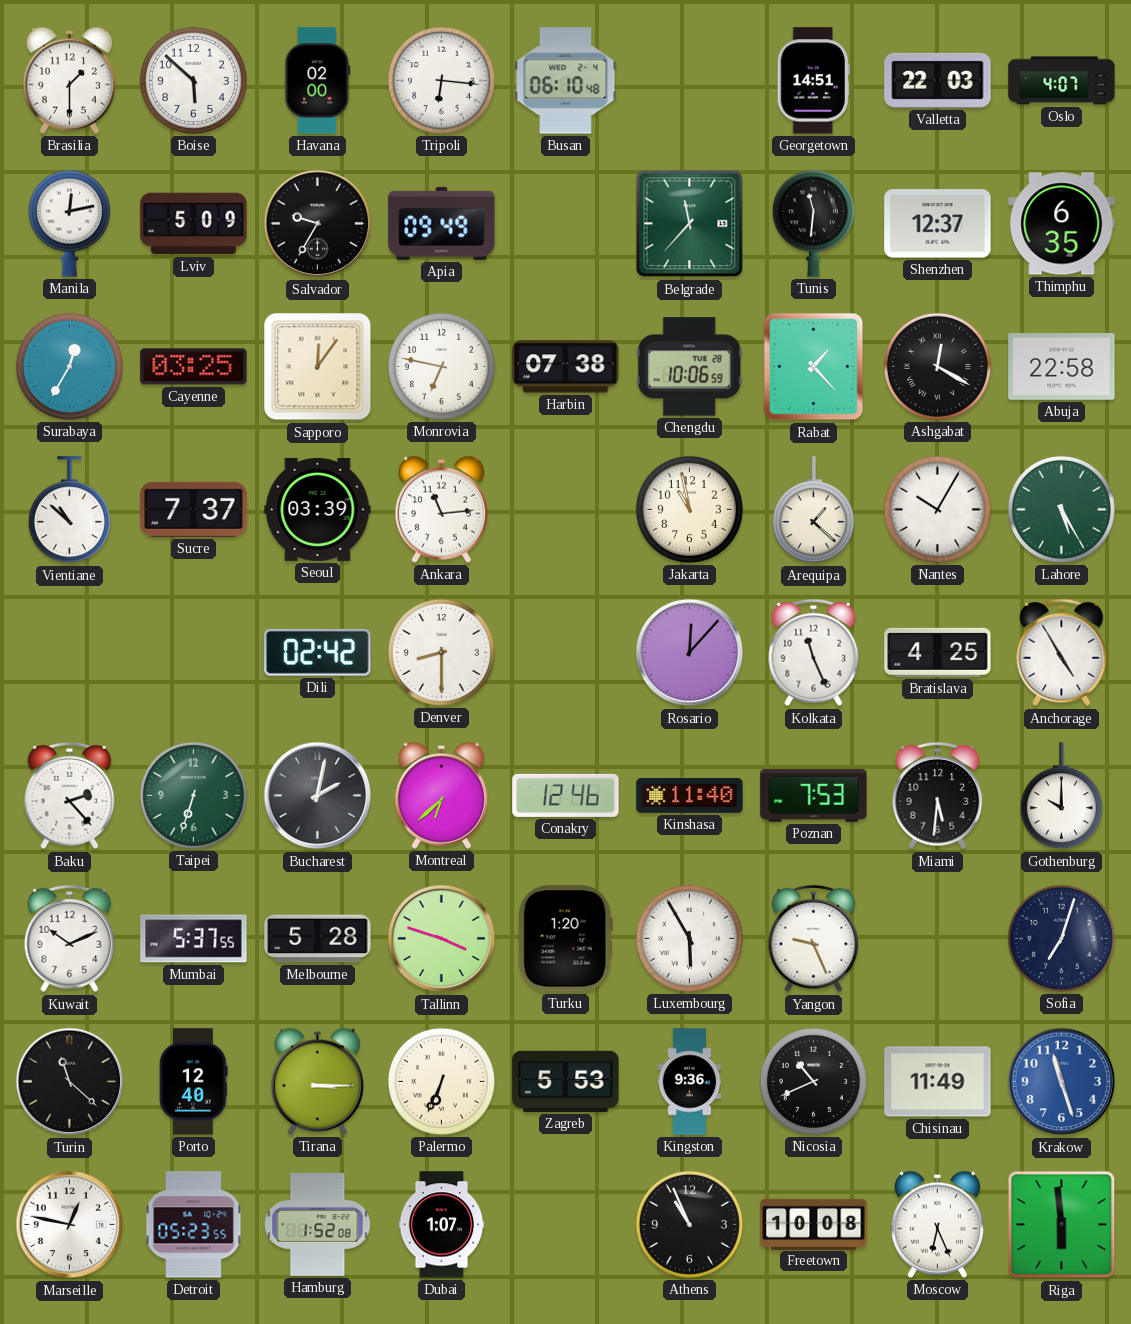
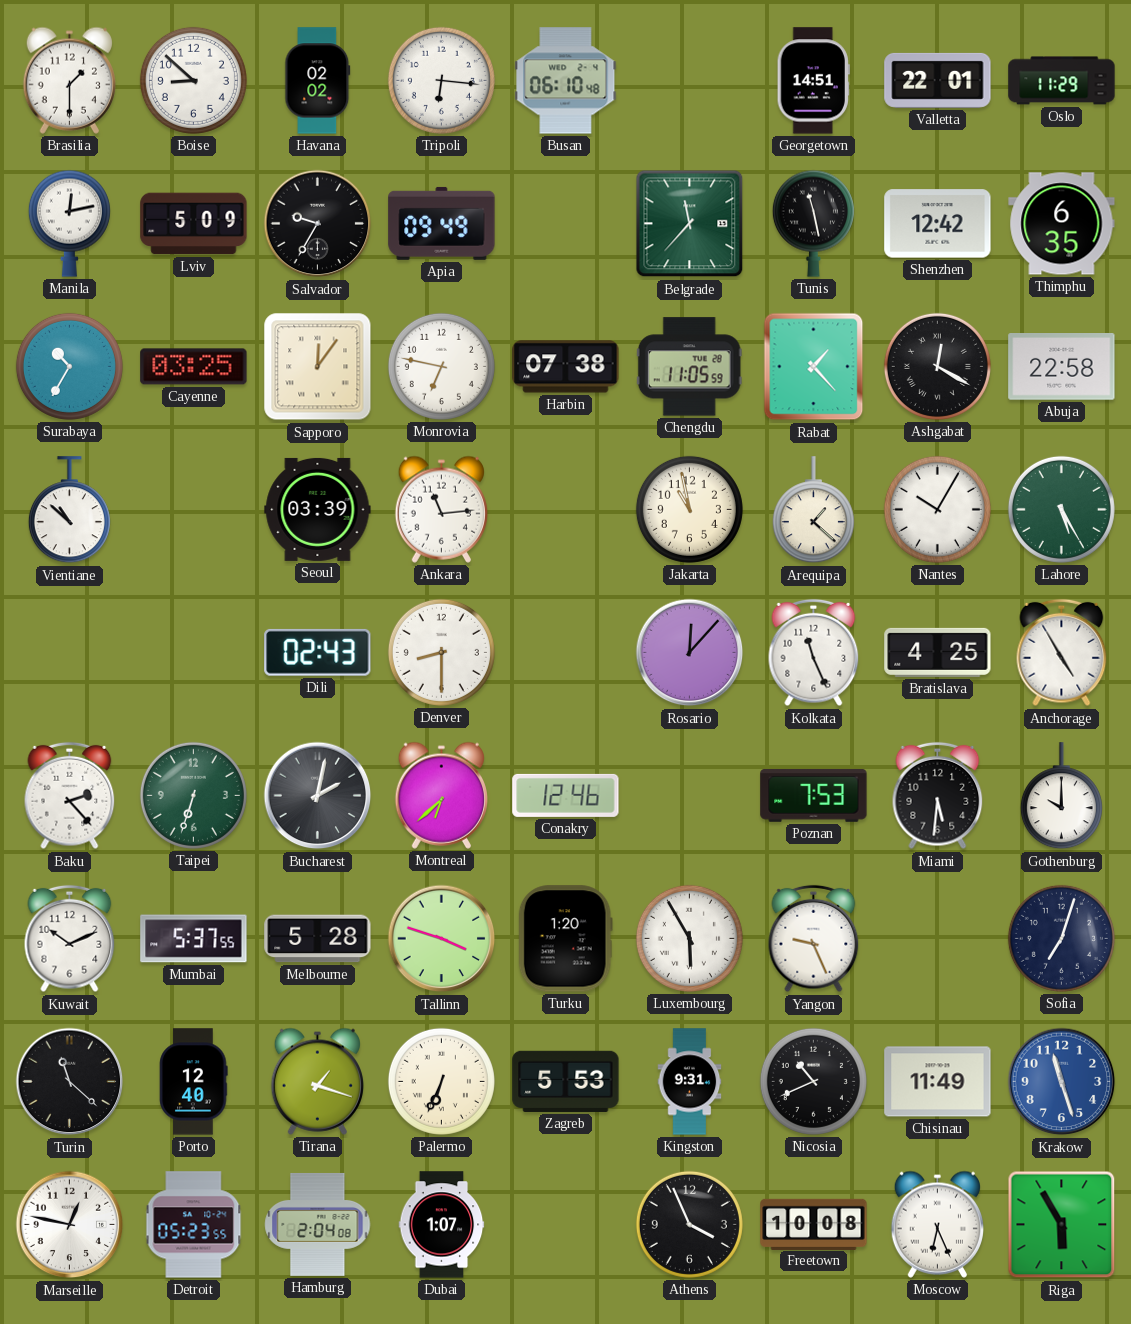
Boise: 5:52 -> 8:52
Havana: 02:00 -> 02:02
Valletta: 22:03 -> 22:01
Oslo: 4:07 -> 11:29
Tunis: 11:31 -> 11:28
Shenzhen: 12:37 -> 12:42
Surabaya: 12:35 -> 10:35
Chengdu: 10:06 -> 11:05
Sucre: 7:37 -> none
Dili: 02:42 -> 02:43
Kinshasa: 11:40 -> none
Tirana: 3:15 -> 1:18
Kingston: 9:36 -> 9:31
Hamburg: 1:52 -> 2:04
Athens: 10:56 -> 3:56
Riga: 5:59 -> 5:55
